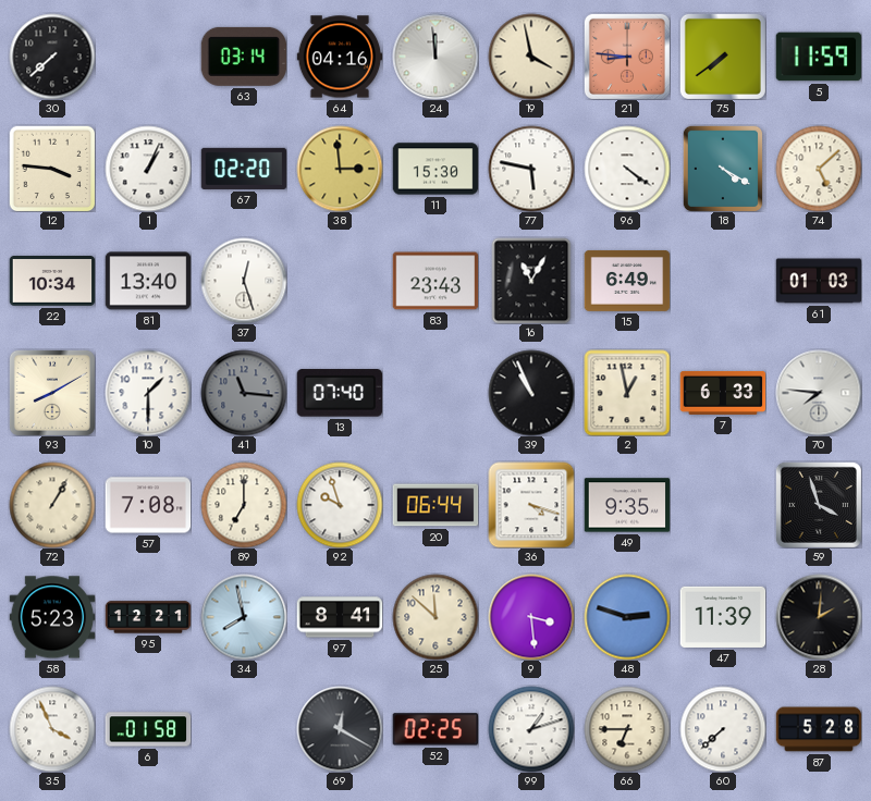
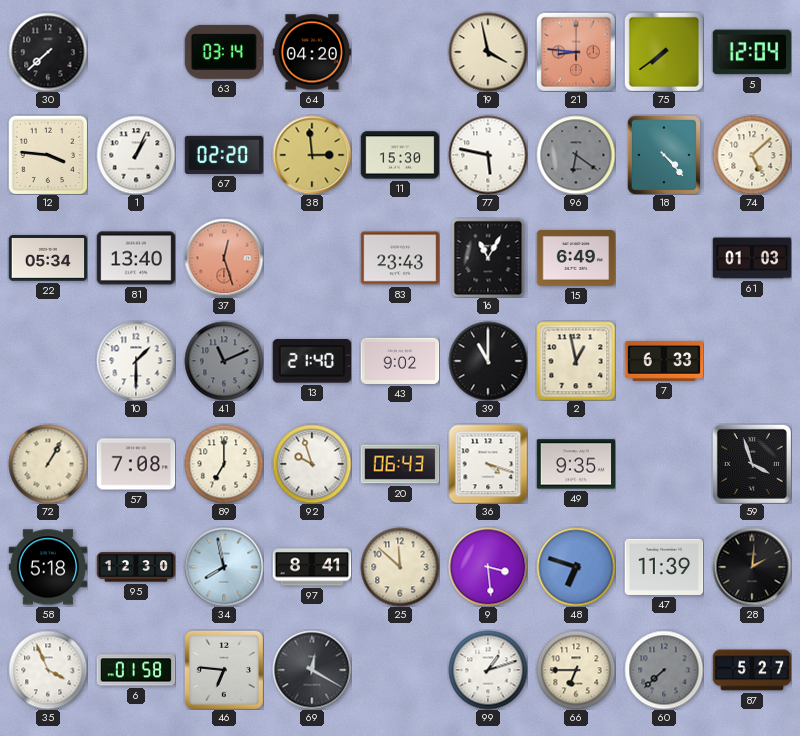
64: 04:16 -> 04:20
24: 11:59 -> none
5: 11:59 -> 12:04
96: 4:21 -> 6:21
96 dial: white -> grey
18: 4:20 -> 4:23
22: 10:34 -> 05:34
37 dial: white -> salmon
93: 8:10 -> none
41: 11:16 -> 11:11
13: 07:40 -> 21:40
43: none -> 9:02
39: 10:56 -> 11:00
70: 7:46 -> none
20: 06:44 -> 06:43
58: 5:23 -> 5:18
95: 12:21 -> 12:30
48: 2:48 -> 6:48
46: none -> 6:46
52: 02:25 -> none
60 dial: white -> grey
87: 5:28 -> 5:27
